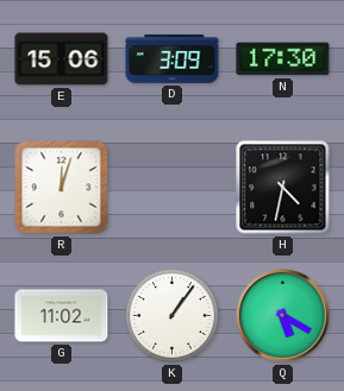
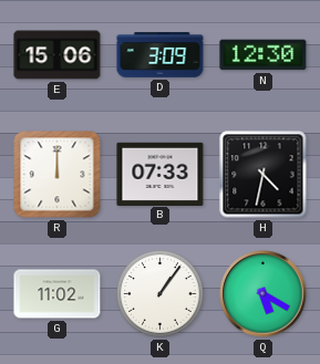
N: 17:30 -> 12:30
R: 12:03 -> 12:00
B: none -> 07:33
